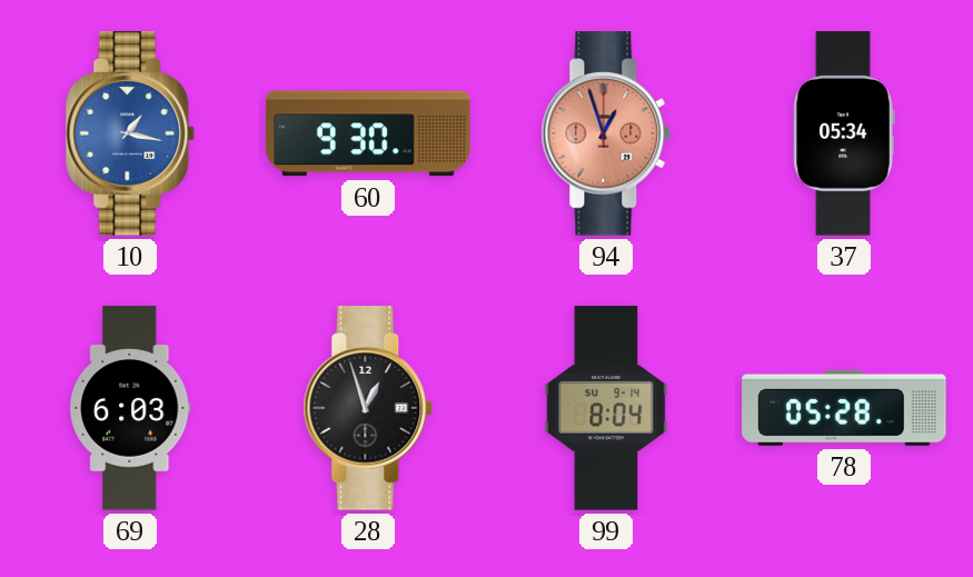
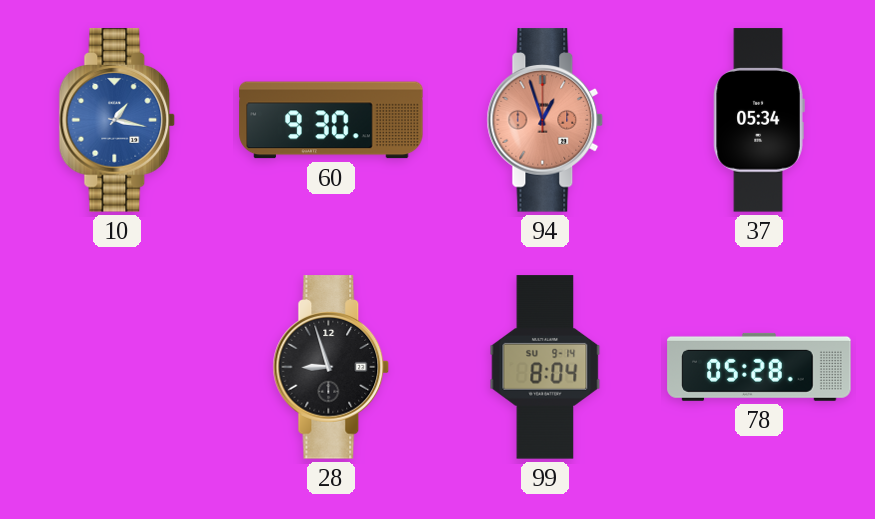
69: 6:03 -> none
28: 12:57 -> 8:57
